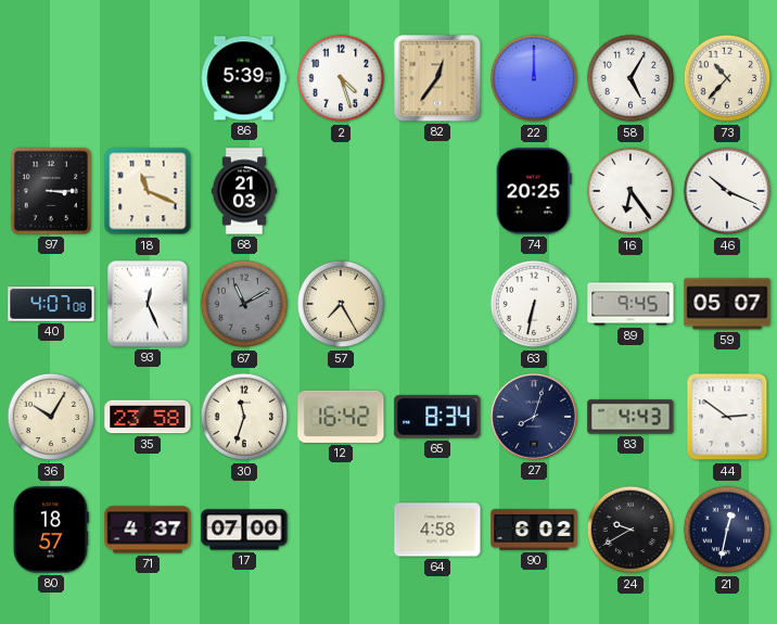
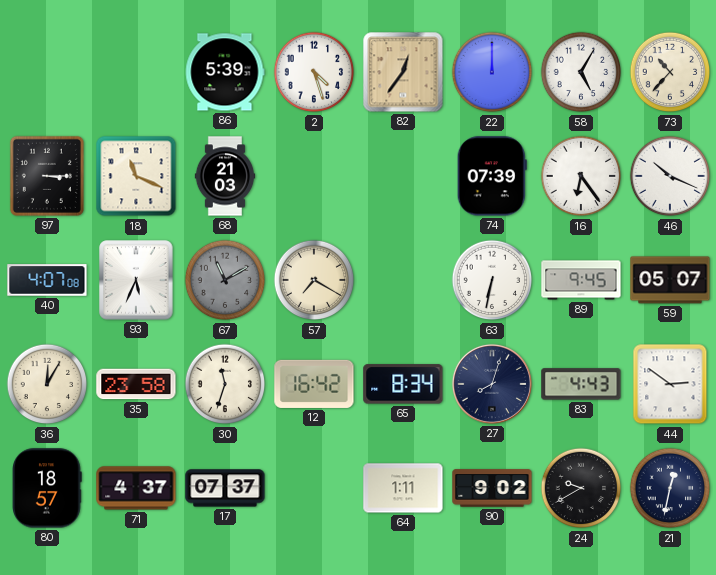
74: 20:25 -> 07:39
93: 12:26 -> 5:34
57: 7:25 -> 7:20
36: 10:05 -> 12:05
17: 07:00 -> 07:37
64: 4:58 -> 1:11
90: 6:02 -> 9:02
